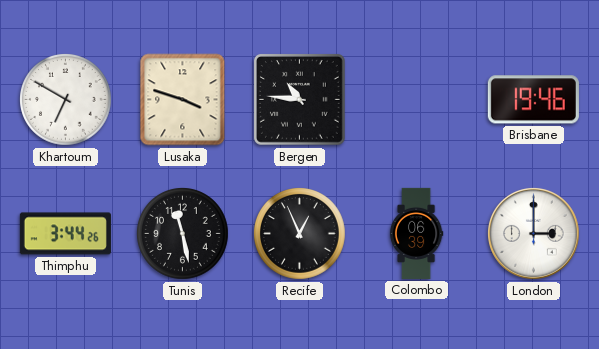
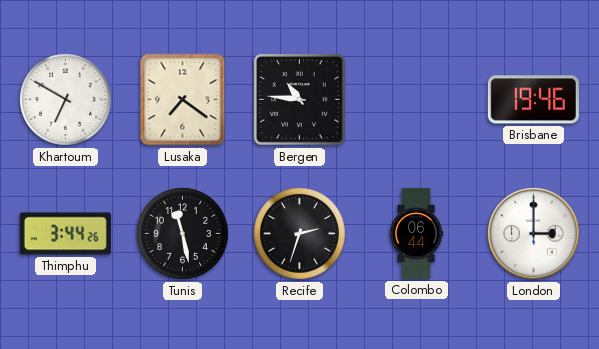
Lusaka: 3:48 -> 7:21
Recife: 12:56 -> 2:33
Colombo: 06:39 -> 06:44
